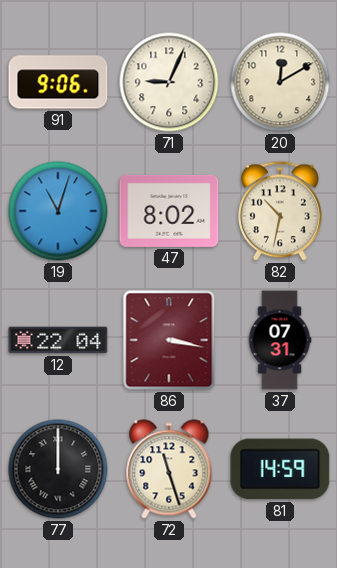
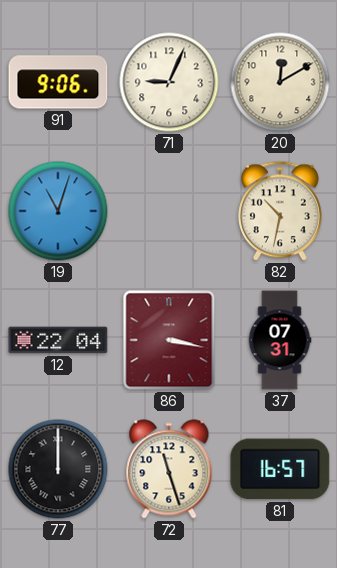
47: 8:02 -> none
81: 14:59 -> 16:57
